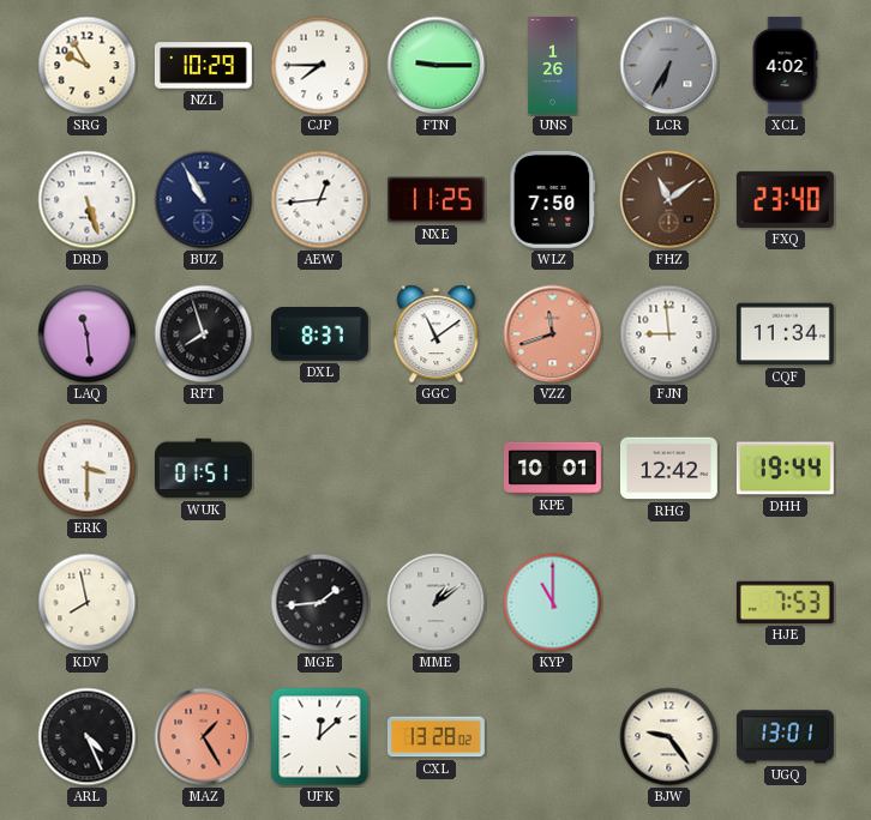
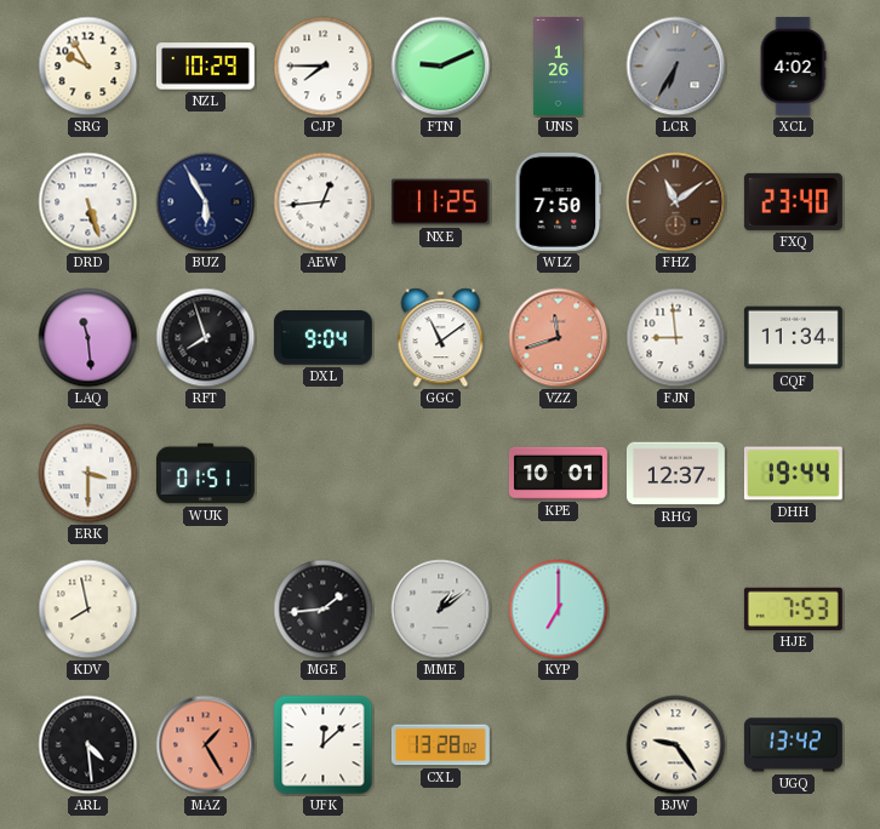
FTN: 9:15 -> 9:11
BUZ: 10:55 -> 5:55
DXL: 8:37 -> 9:04
RHG: 12:42 -> 12:37
KYP: 11:00 -> 7:00
ARL: 4:26 -> 4:29
UGQ: 13:01 -> 13:42
